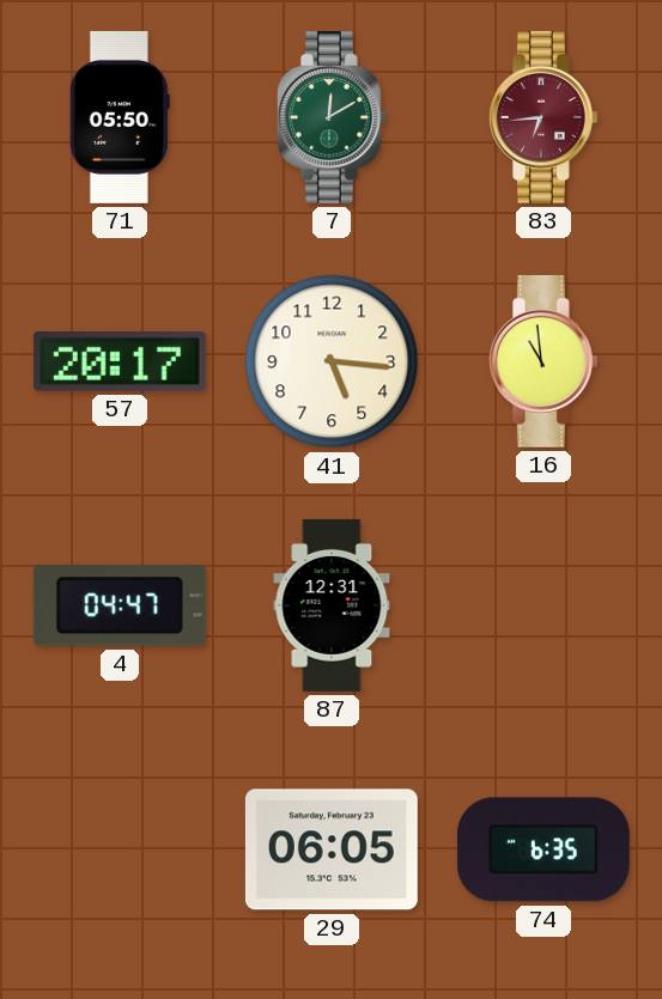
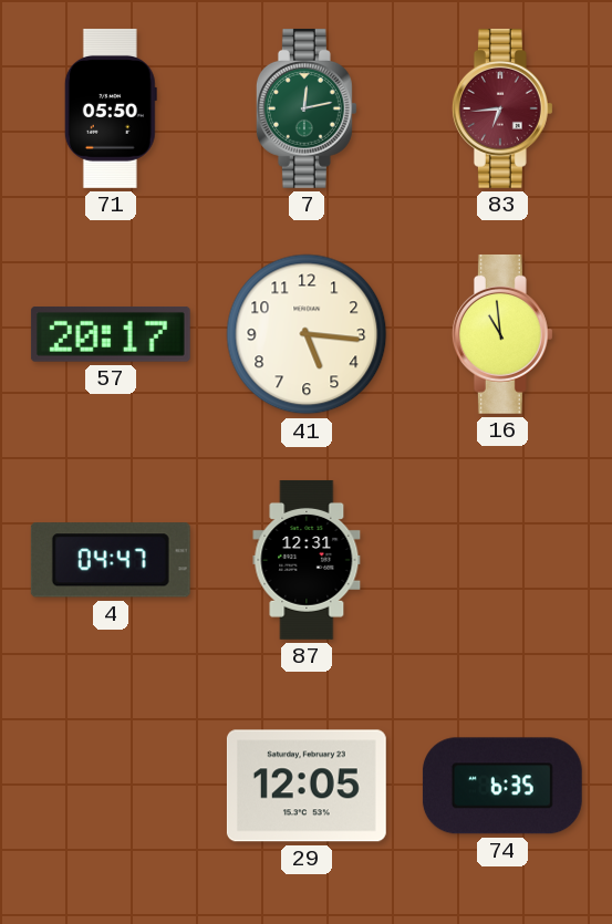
7: 12:10 -> 12:13
29: 06:05 -> 12:05
